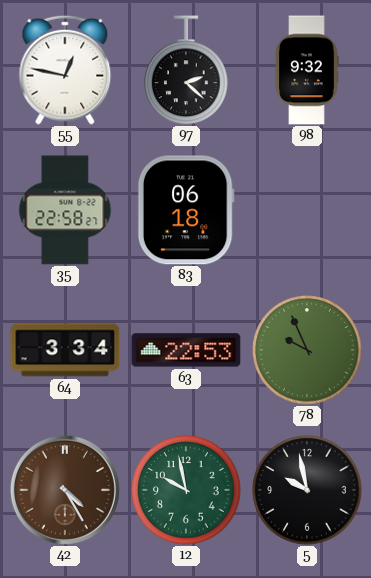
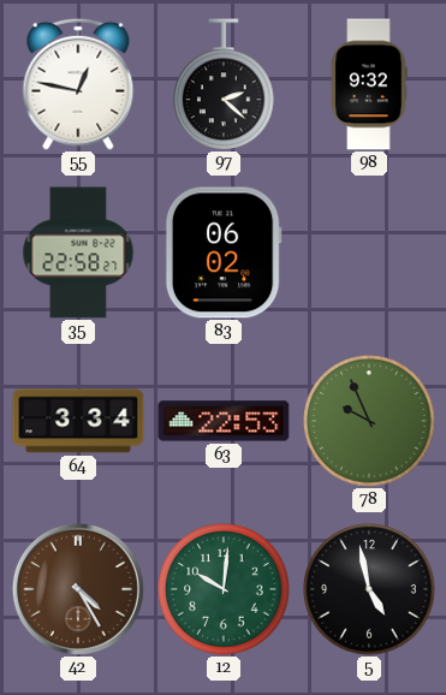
83: 06:18 -> 06:02
12: 9:58 -> 10:01
5: 9:58 -> 4:58
